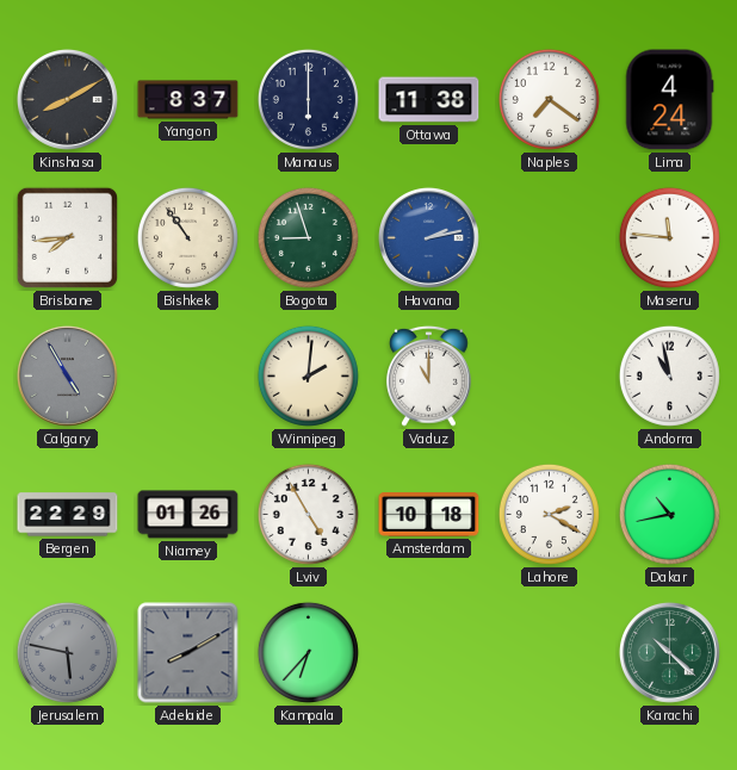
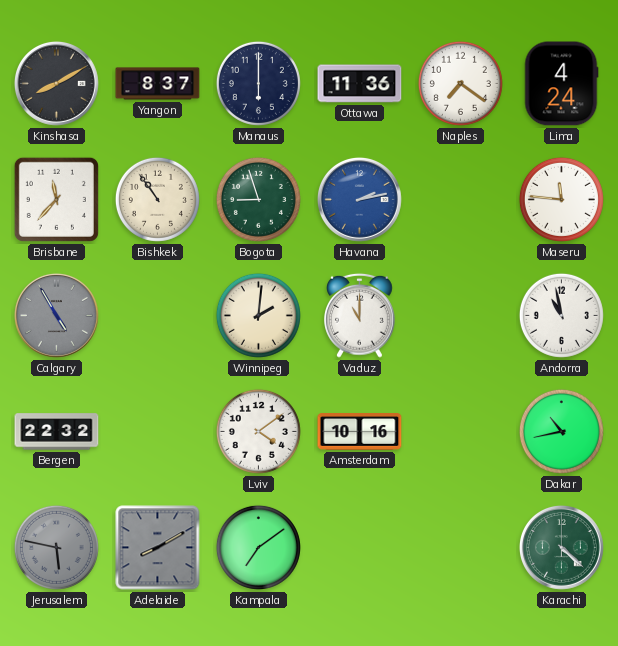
Ottawa: 11:38 -> 11:36
Brisbane: 7:44 -> 11:37
Bergen: 22:29 -> 22:32
Niamey: 01:26 -> none
Lviv: 4:55 -> 4:09
Amsterdam: 10:18 -> 10:16
Lahore: 2:20 -> none
Kampala: 6:37 -> 7:09
Karachi: 10:22 -> 4:22
